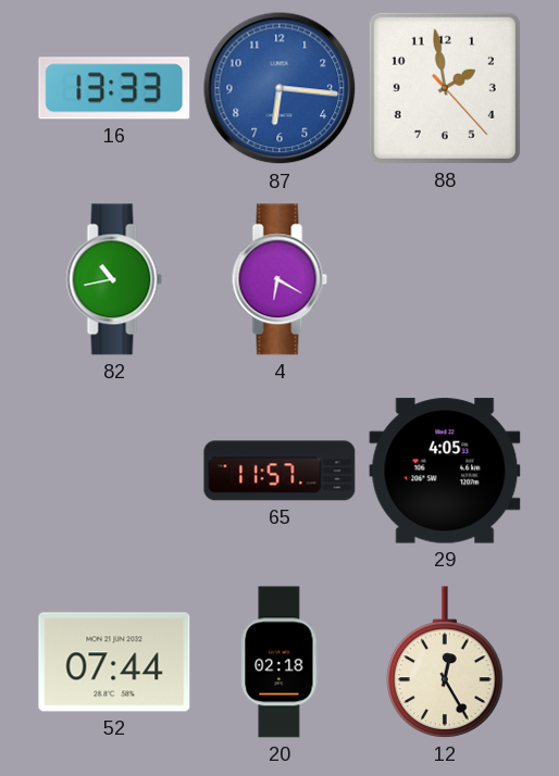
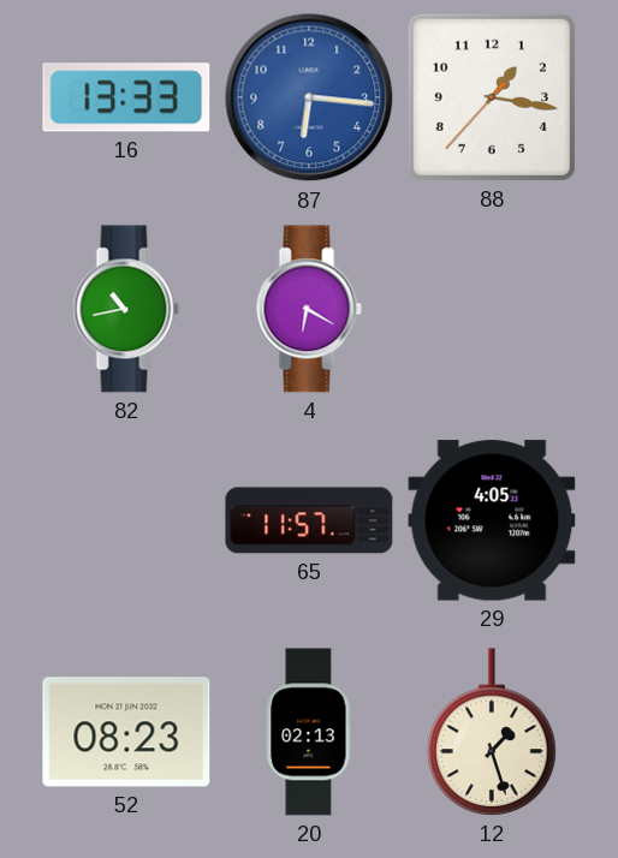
88: 1:58 -> 1:16
52: 07:44 -> 08:23
20: 02:18 -> 02:13
12: 12:25 -> 1:27
